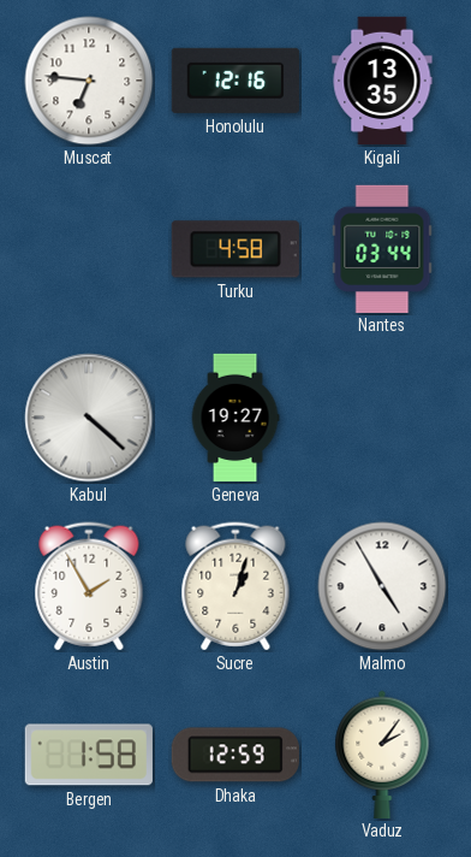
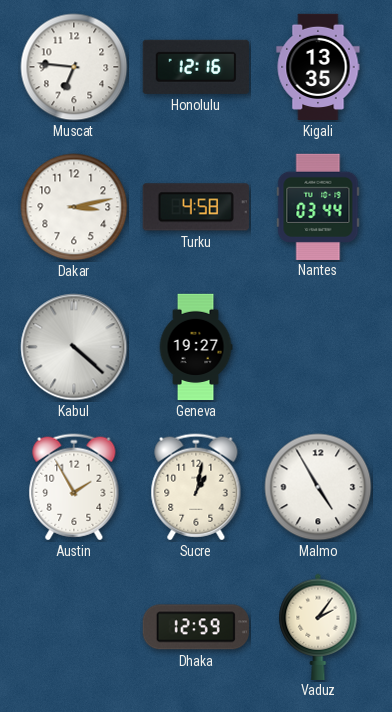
Dakar: none -> 3:13
Sucre: 1:03 -> 1:02
Bergen: 1:58 -> none
